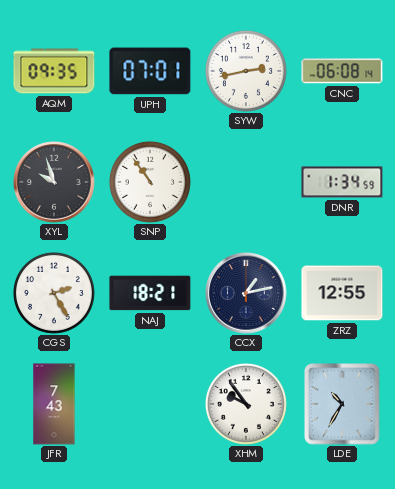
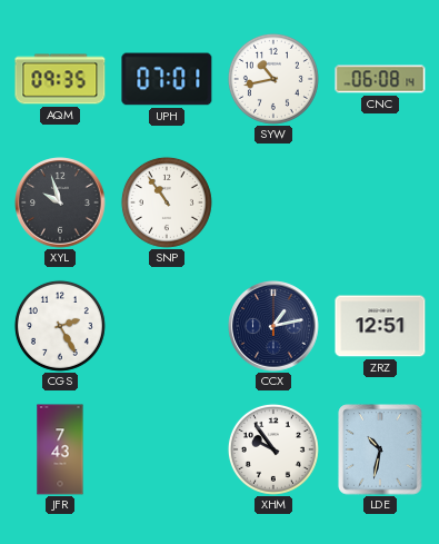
SYW: 2:43 -> 10:43
DNR: 1:34 -> none
NAJ: 18:21 -> none
ZRZ: 12:55 -> 12:51
LDE: 10:35 -> 10:32
